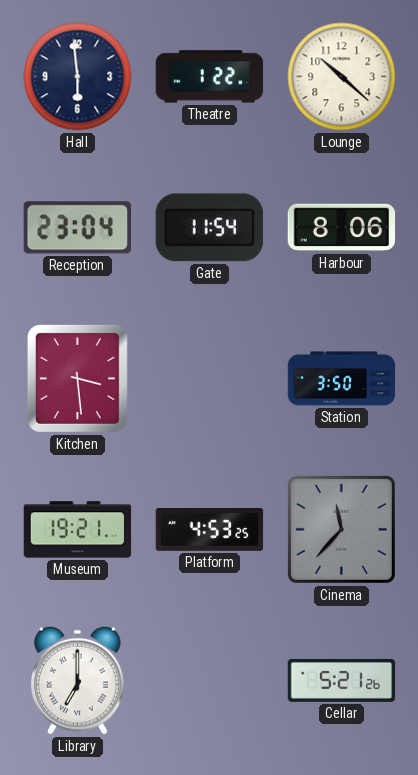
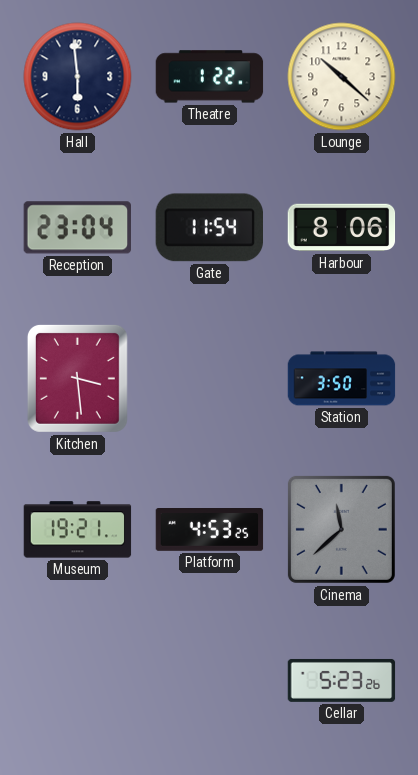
Cinema: 11:37 -> 11:38
Library: 7:00 -> none
Cellar: 5:21 -> 5:23
